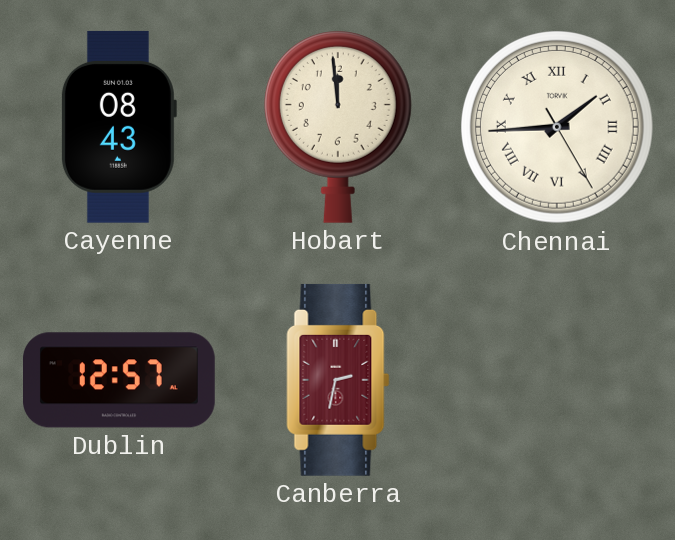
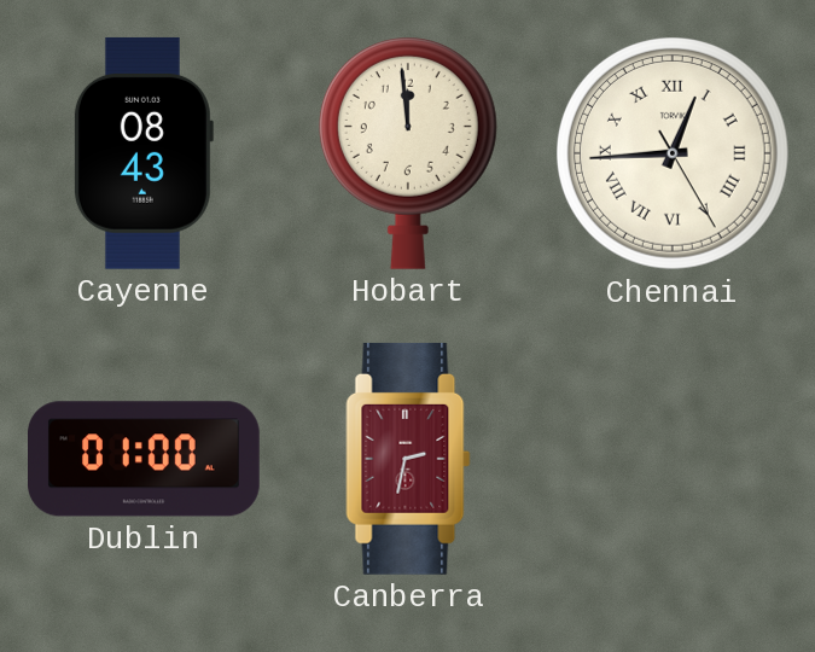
Chennai: 1:44 -> 12:44
Dublin: 12:57 -> 01:00
